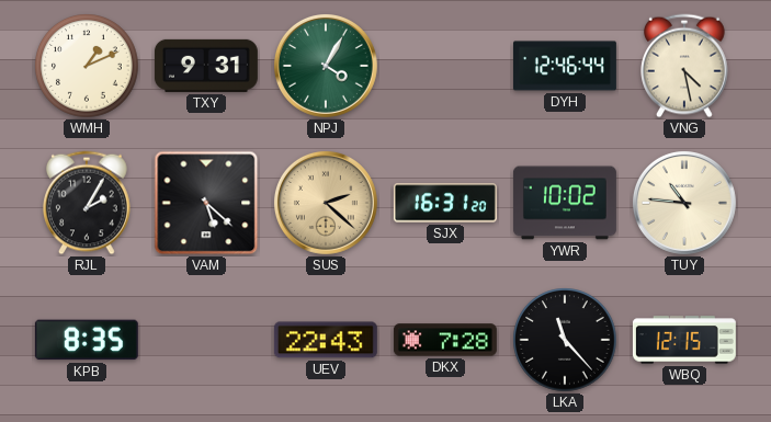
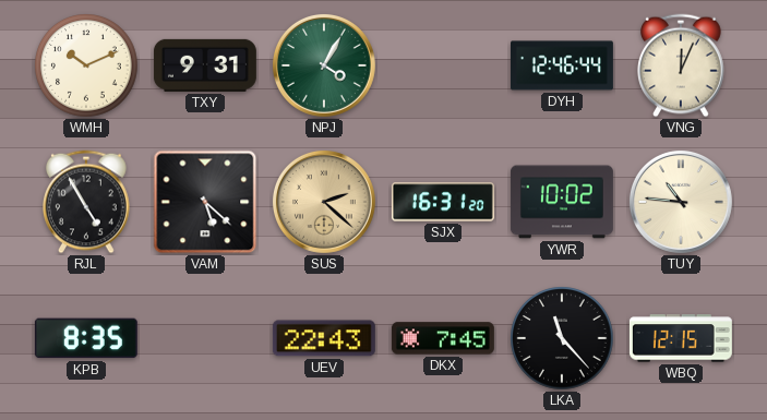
WMH: 1:11 -> 10:11
VNG: 4:28 -> 12:04
RJL: 2:05 -> 4:55
DKX: 7:28 -> 7:45
